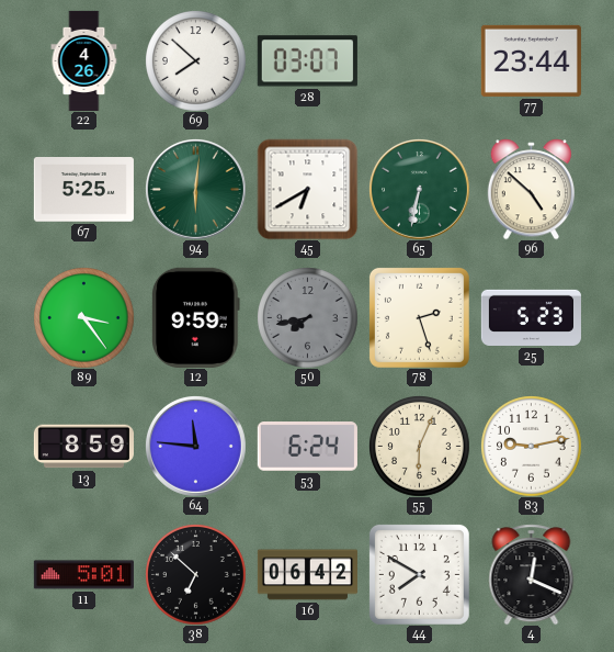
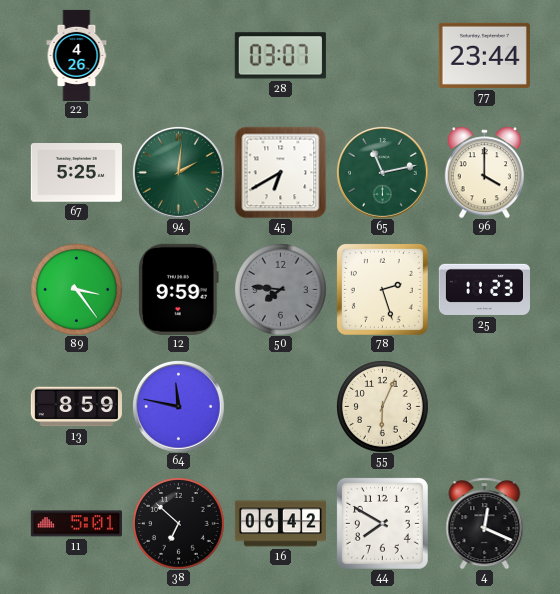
69: 7:52 -> none
94: 6:01 -> 2:01
65: 6:32 -> 11:13
96: 4:52 -> 4:00
50: 7:43 -> 7:46
25: 5:23 -> 11:23
64: 11:46 -> 11:47
53: 6:24 -> none
83: 9:13 -> none
